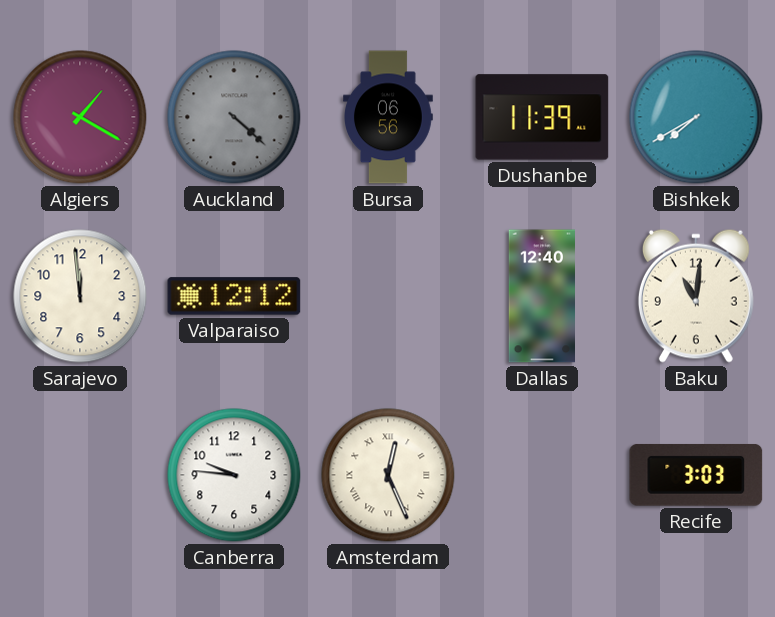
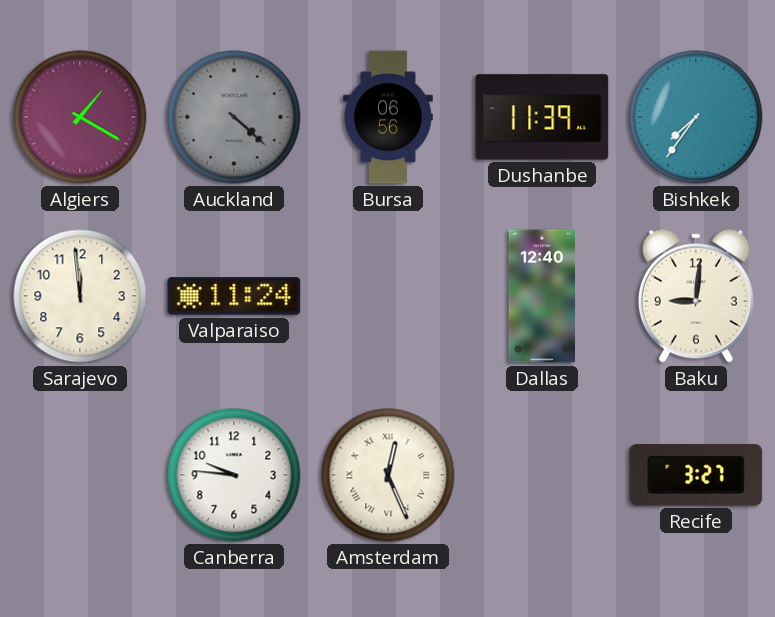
Bishkek: 7:40 -> 7:36
Valparaiso: 12:12 -> 11:24
Baku: 11:01 -> 9:01
Recife: 3:03 -> 3:27
